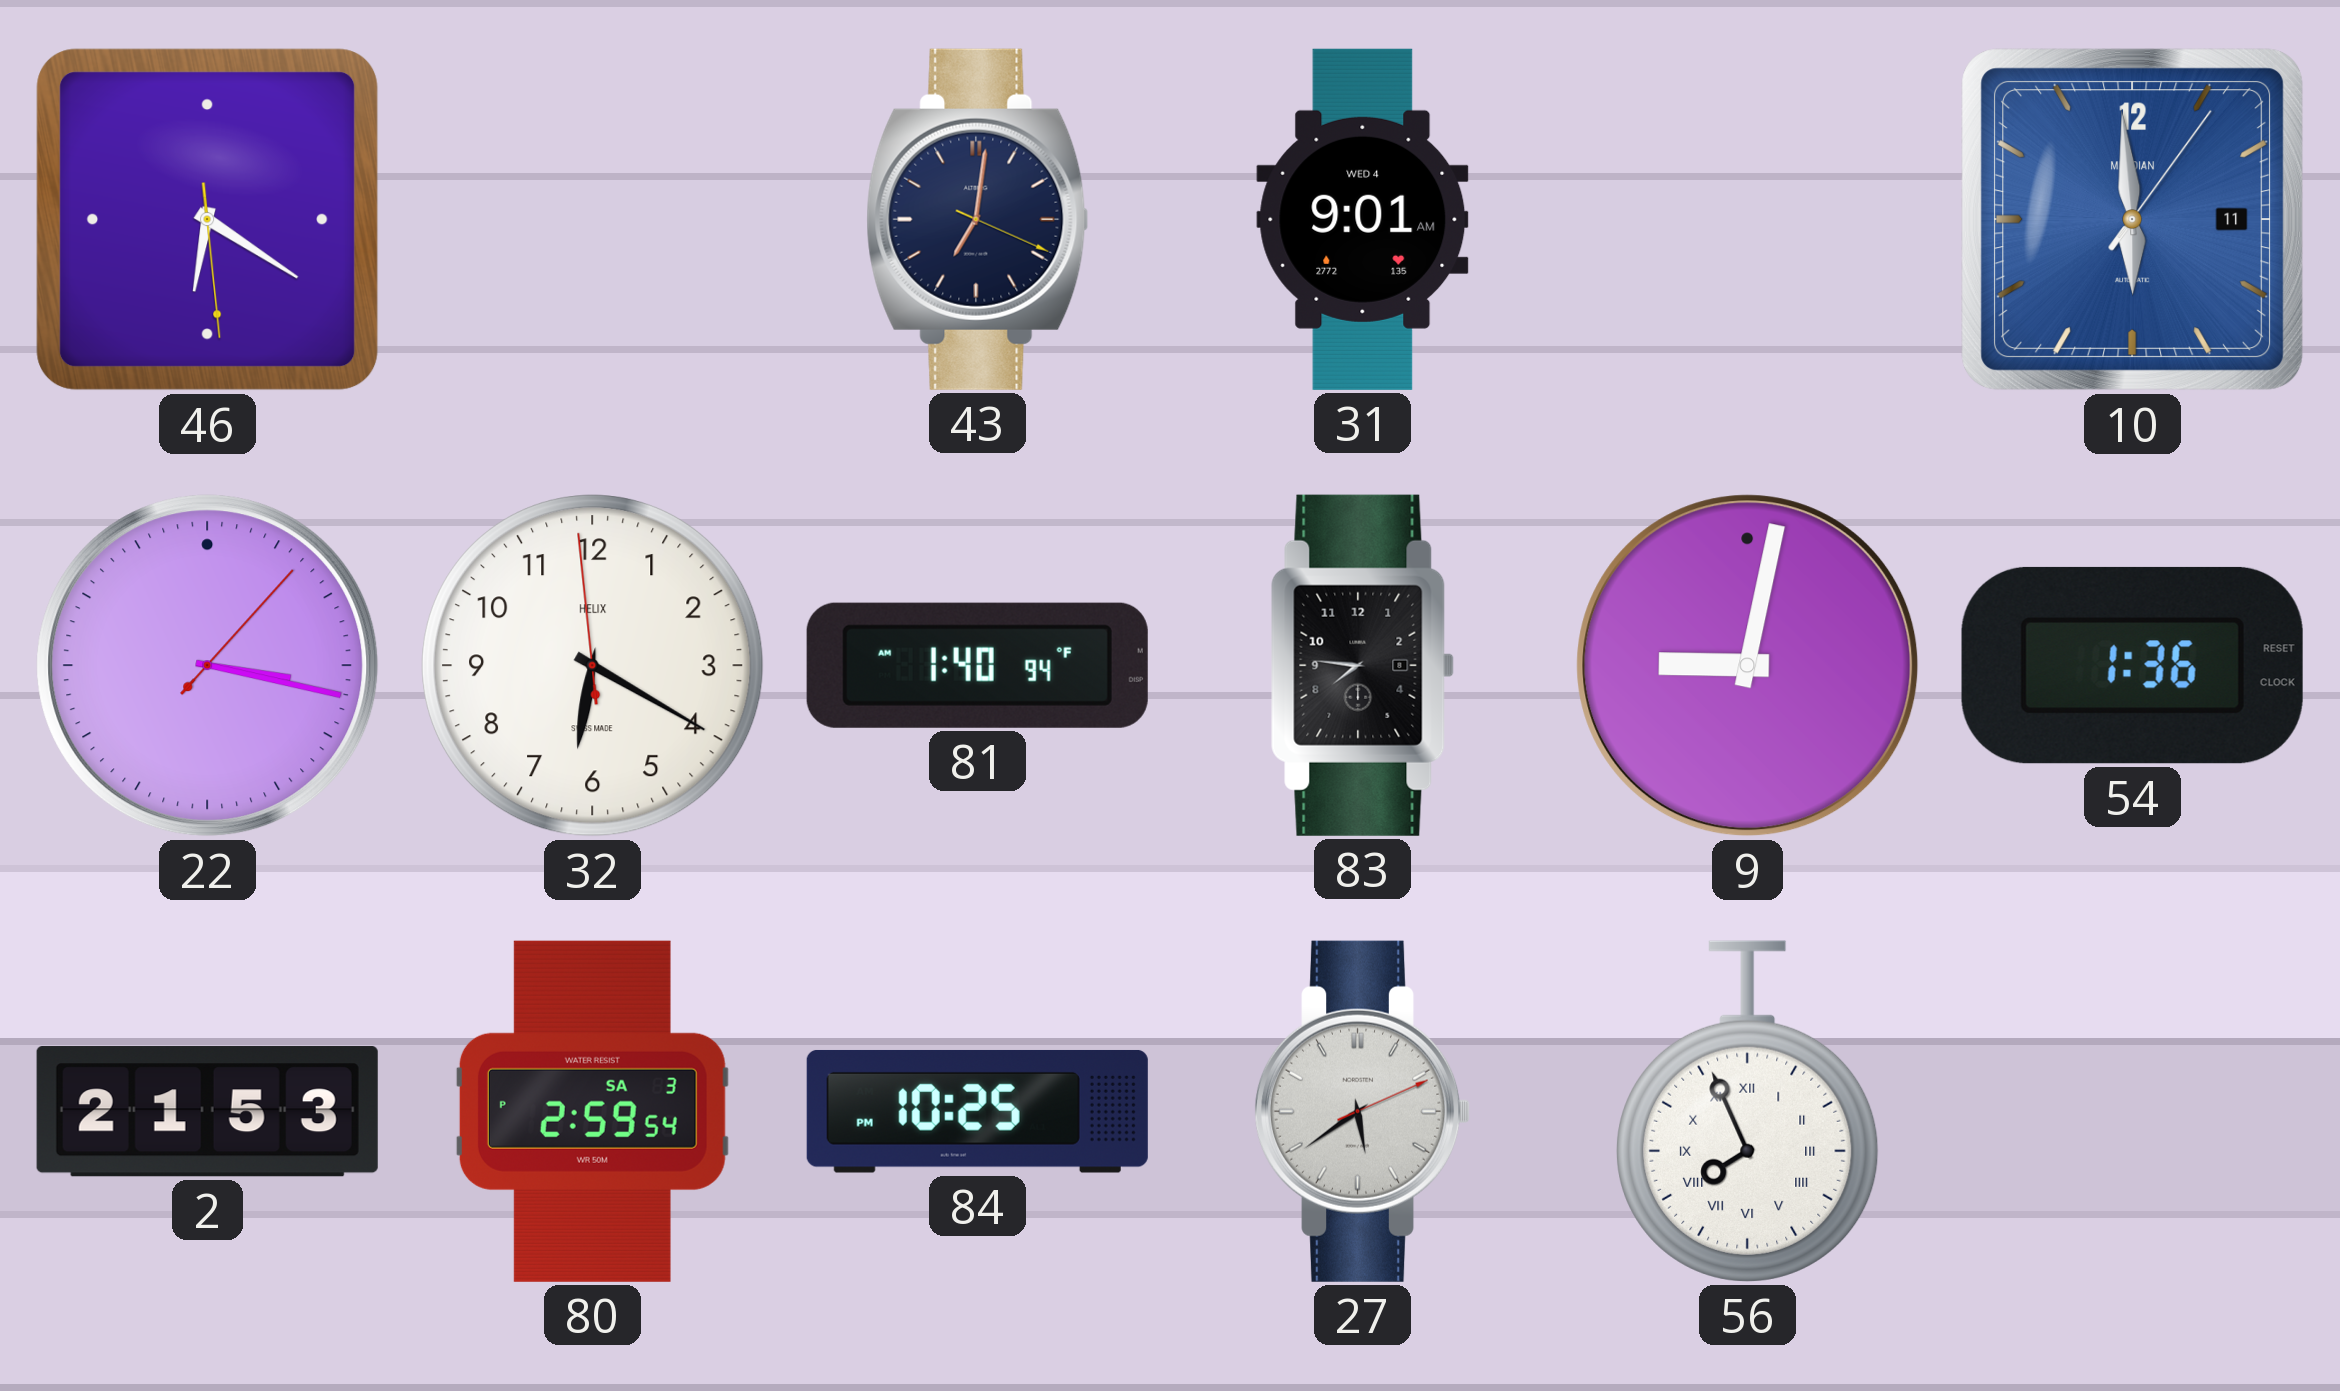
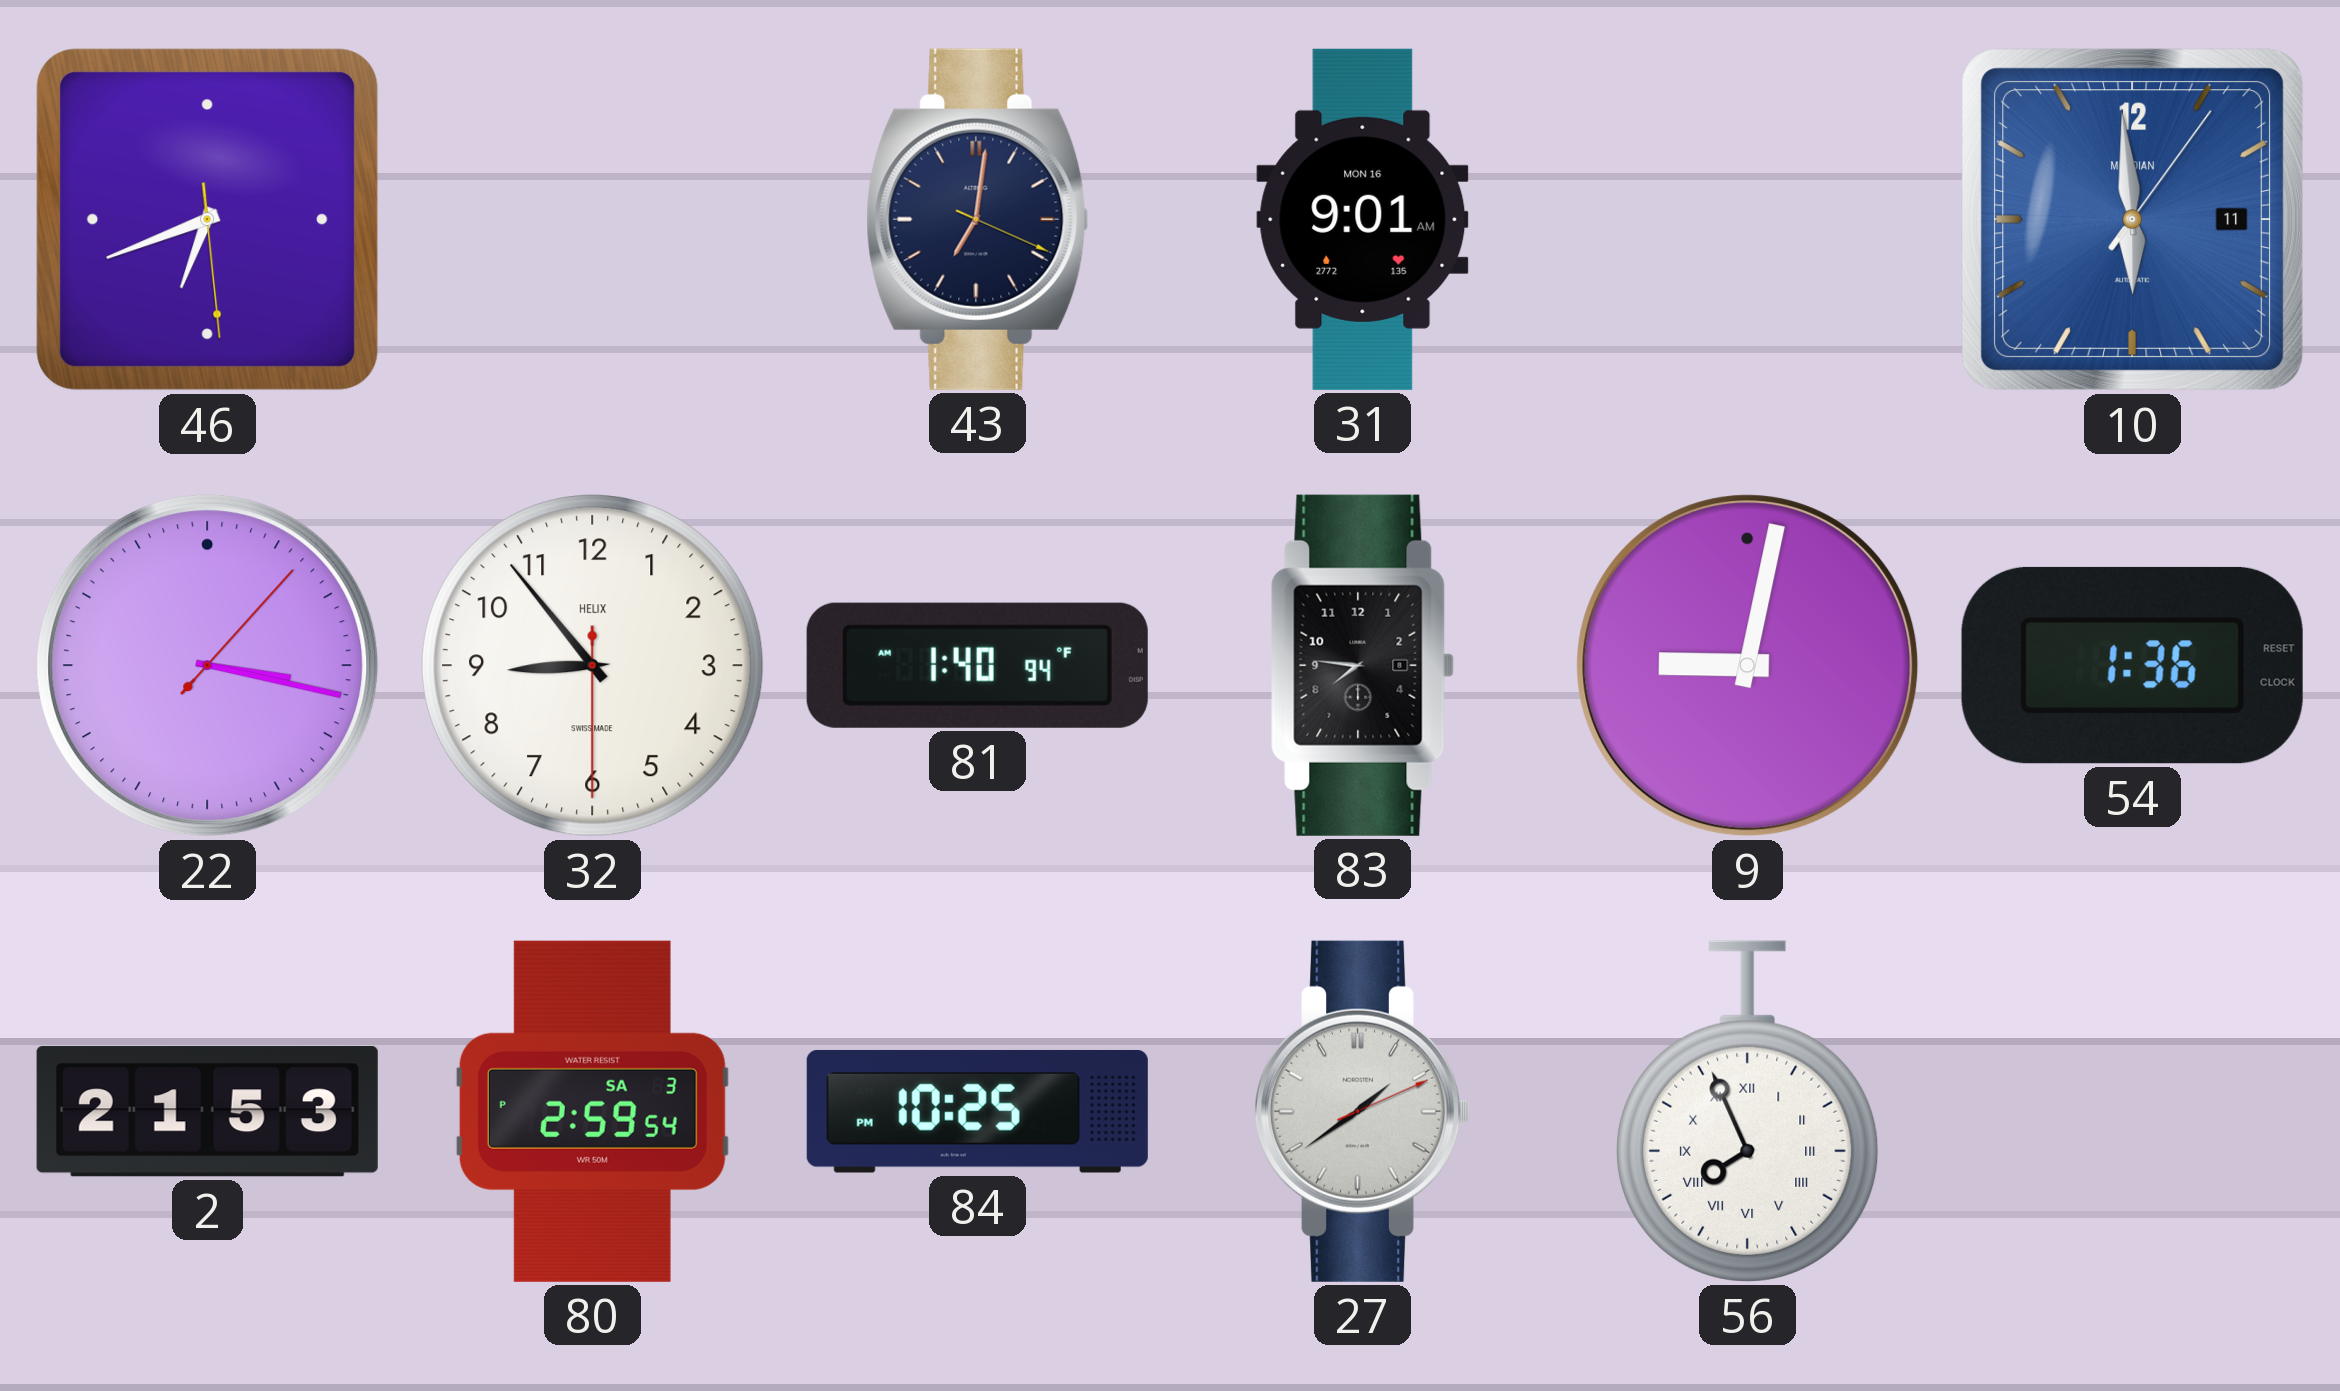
46: 6:20 -> 6:41
31 date: WED 4 -> MON 16
32: 6:19 -> 8:53
27: 5:39 -> 1:39
